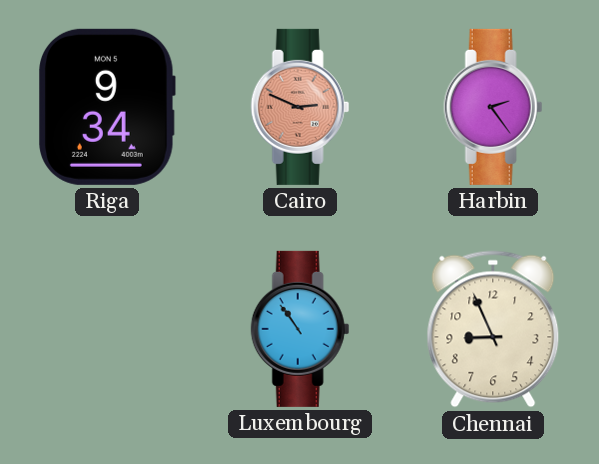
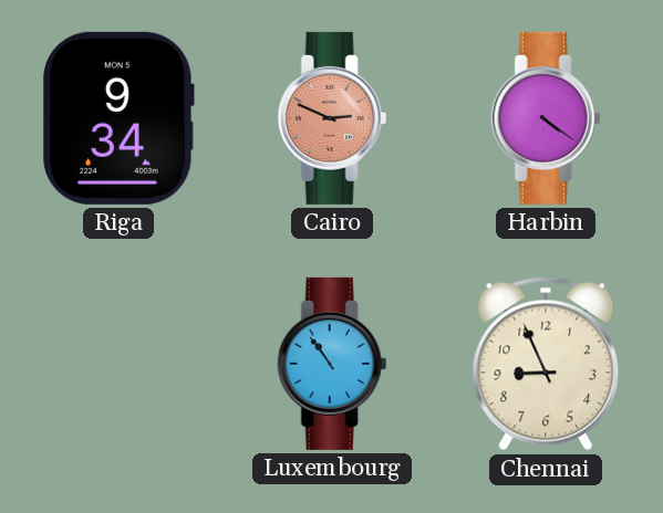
Harbin: 2:24 -> 4:21
